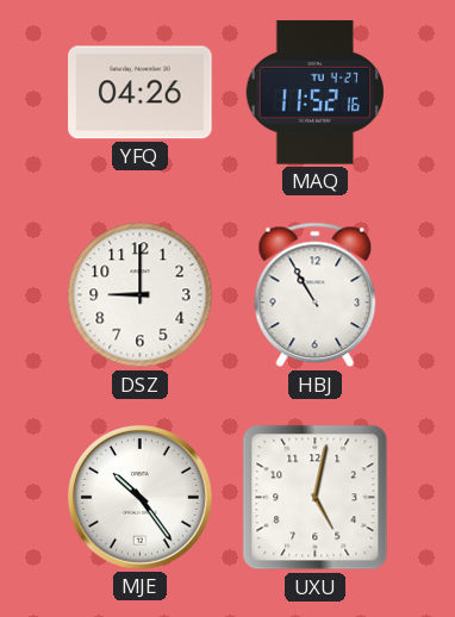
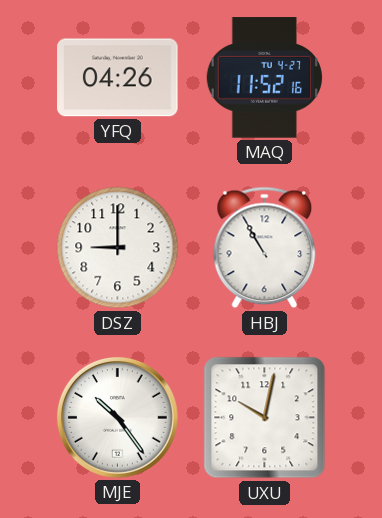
UXU: 5:02 -> 10:02
